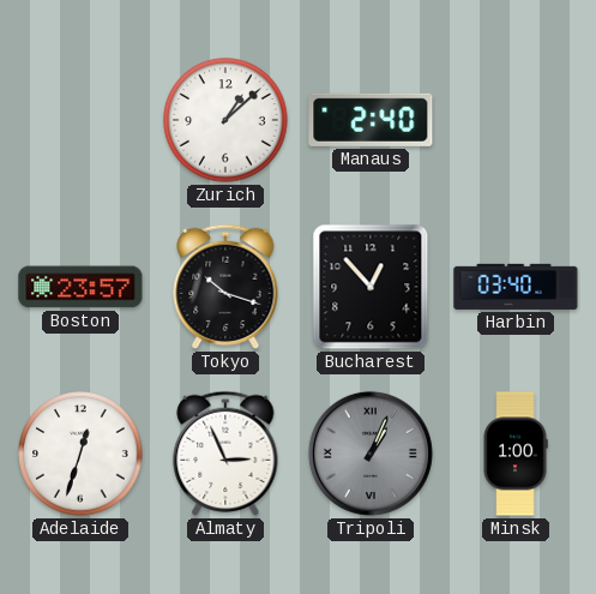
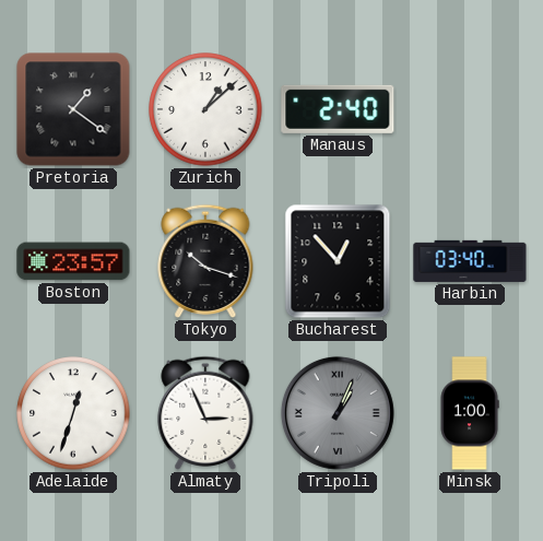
Pretoria: none -> 1:21
